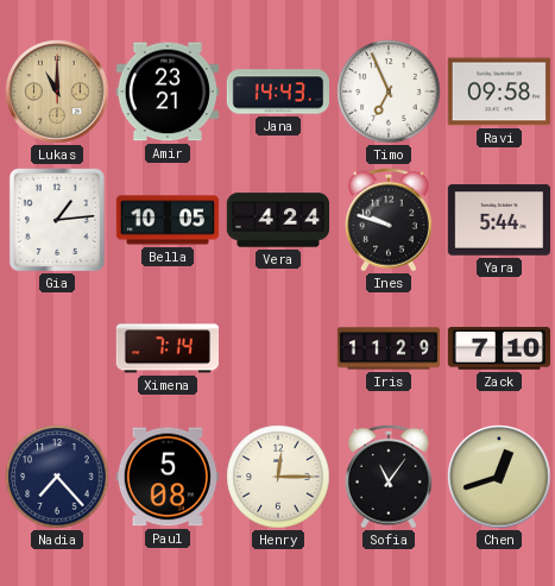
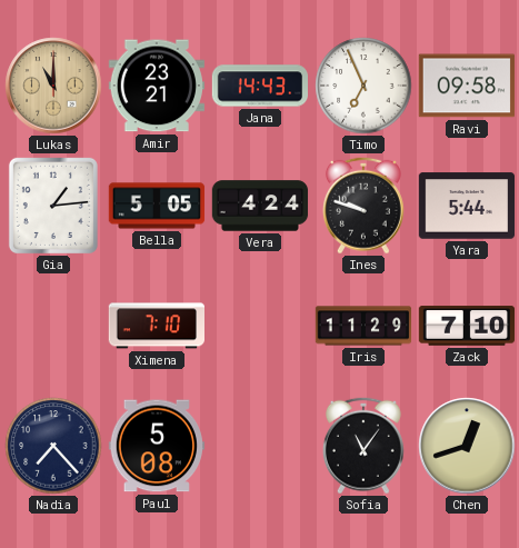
Bella: 10:05 -> 5:05
Ximena: 7:14 -> 7:10
Henry: 12:15 -> none
